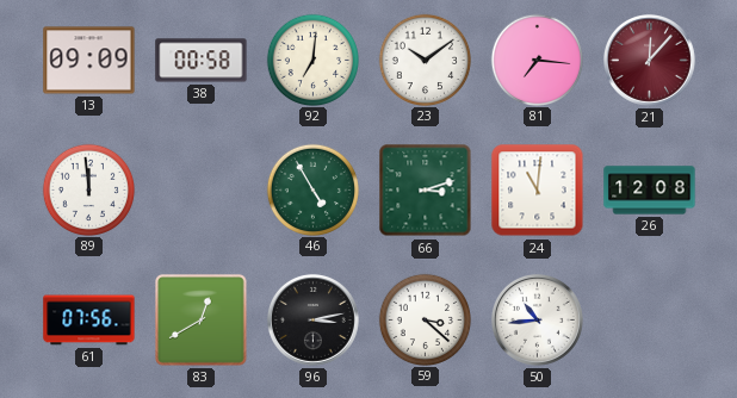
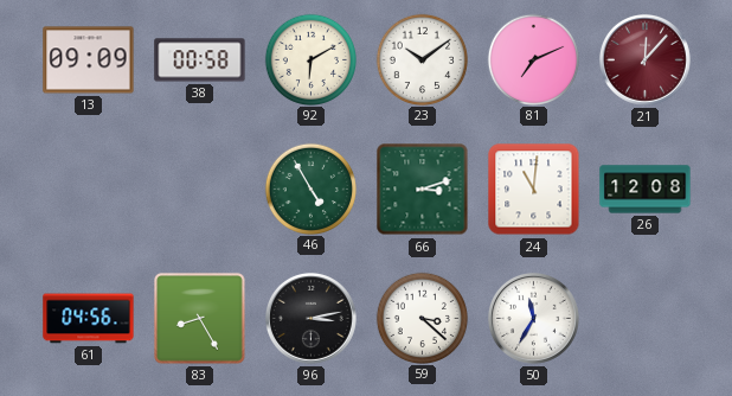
92: 7:01 -> 6:10
81: 7:16 -> 7:11
89: 11:59 -> none
61: 07:56 -> 04:56
83: 12:40 -> 8:25
50: 10:44 -> 11:35
